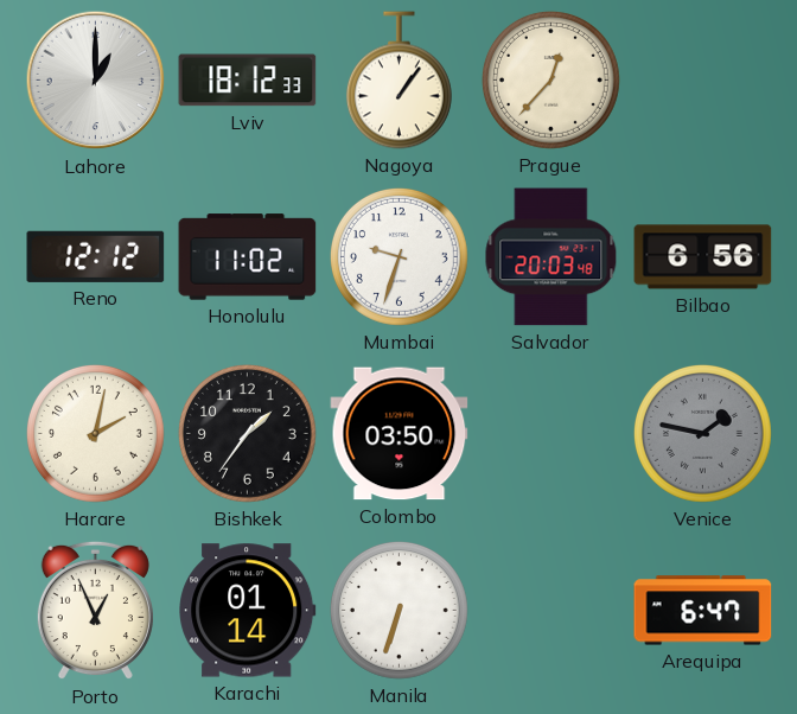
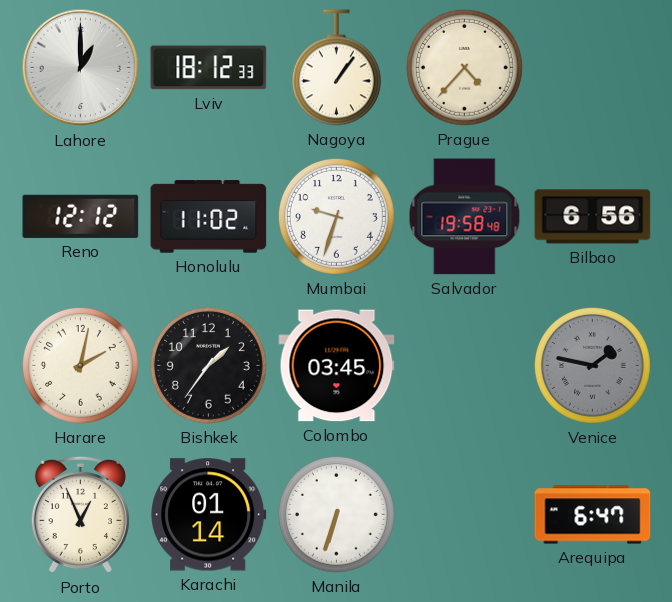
Prague: 12:37 -> 4:37
Salvador: 20:03 -> 19:58
Colombo: 03:50 -> 03:45
